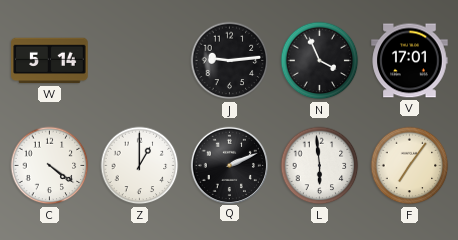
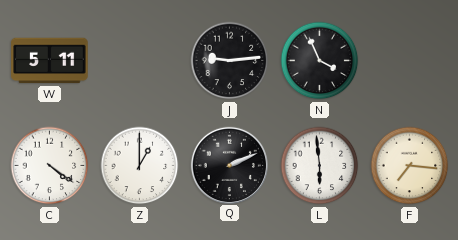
W: 5:14 -> 5:11
V: 17:01 -> none
F: 7:06 -> 7:16
